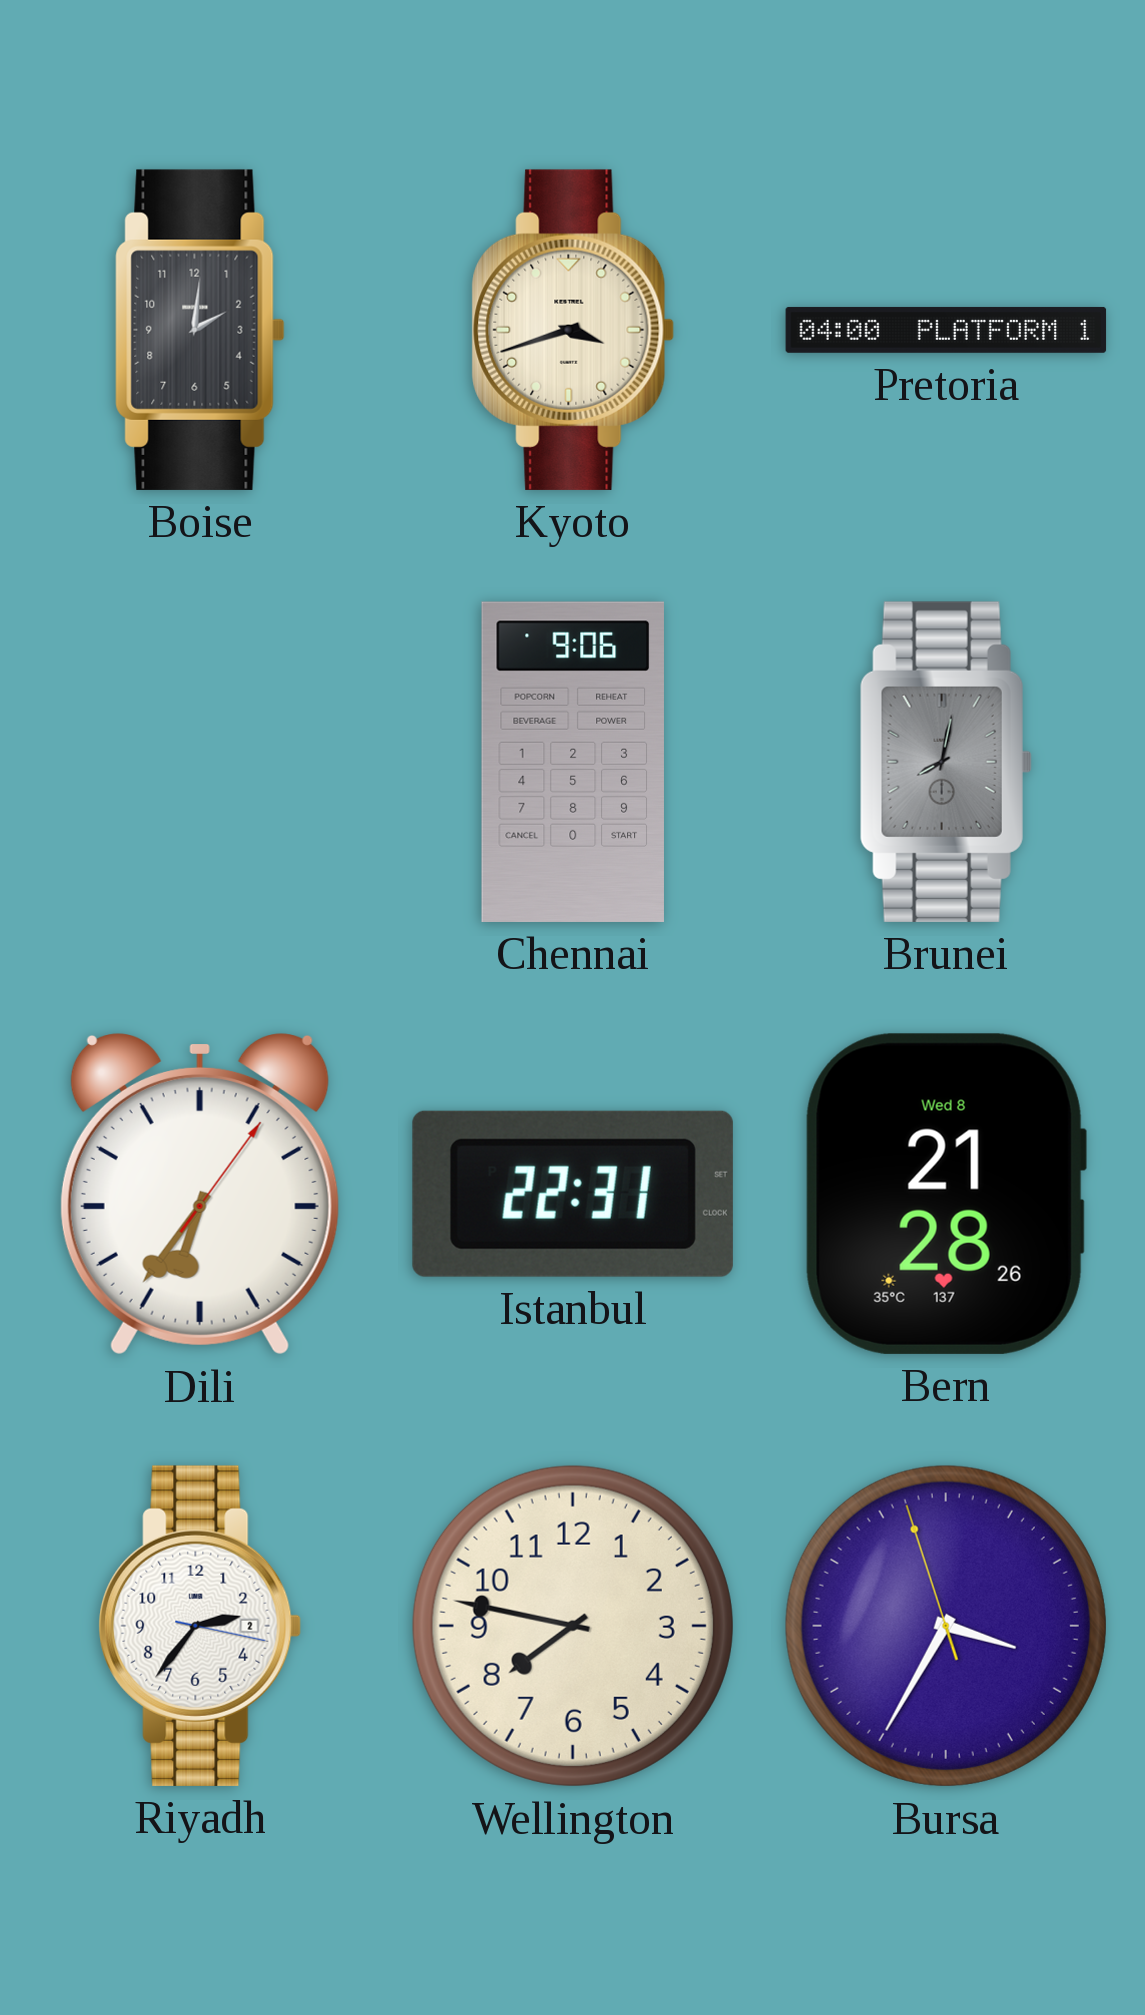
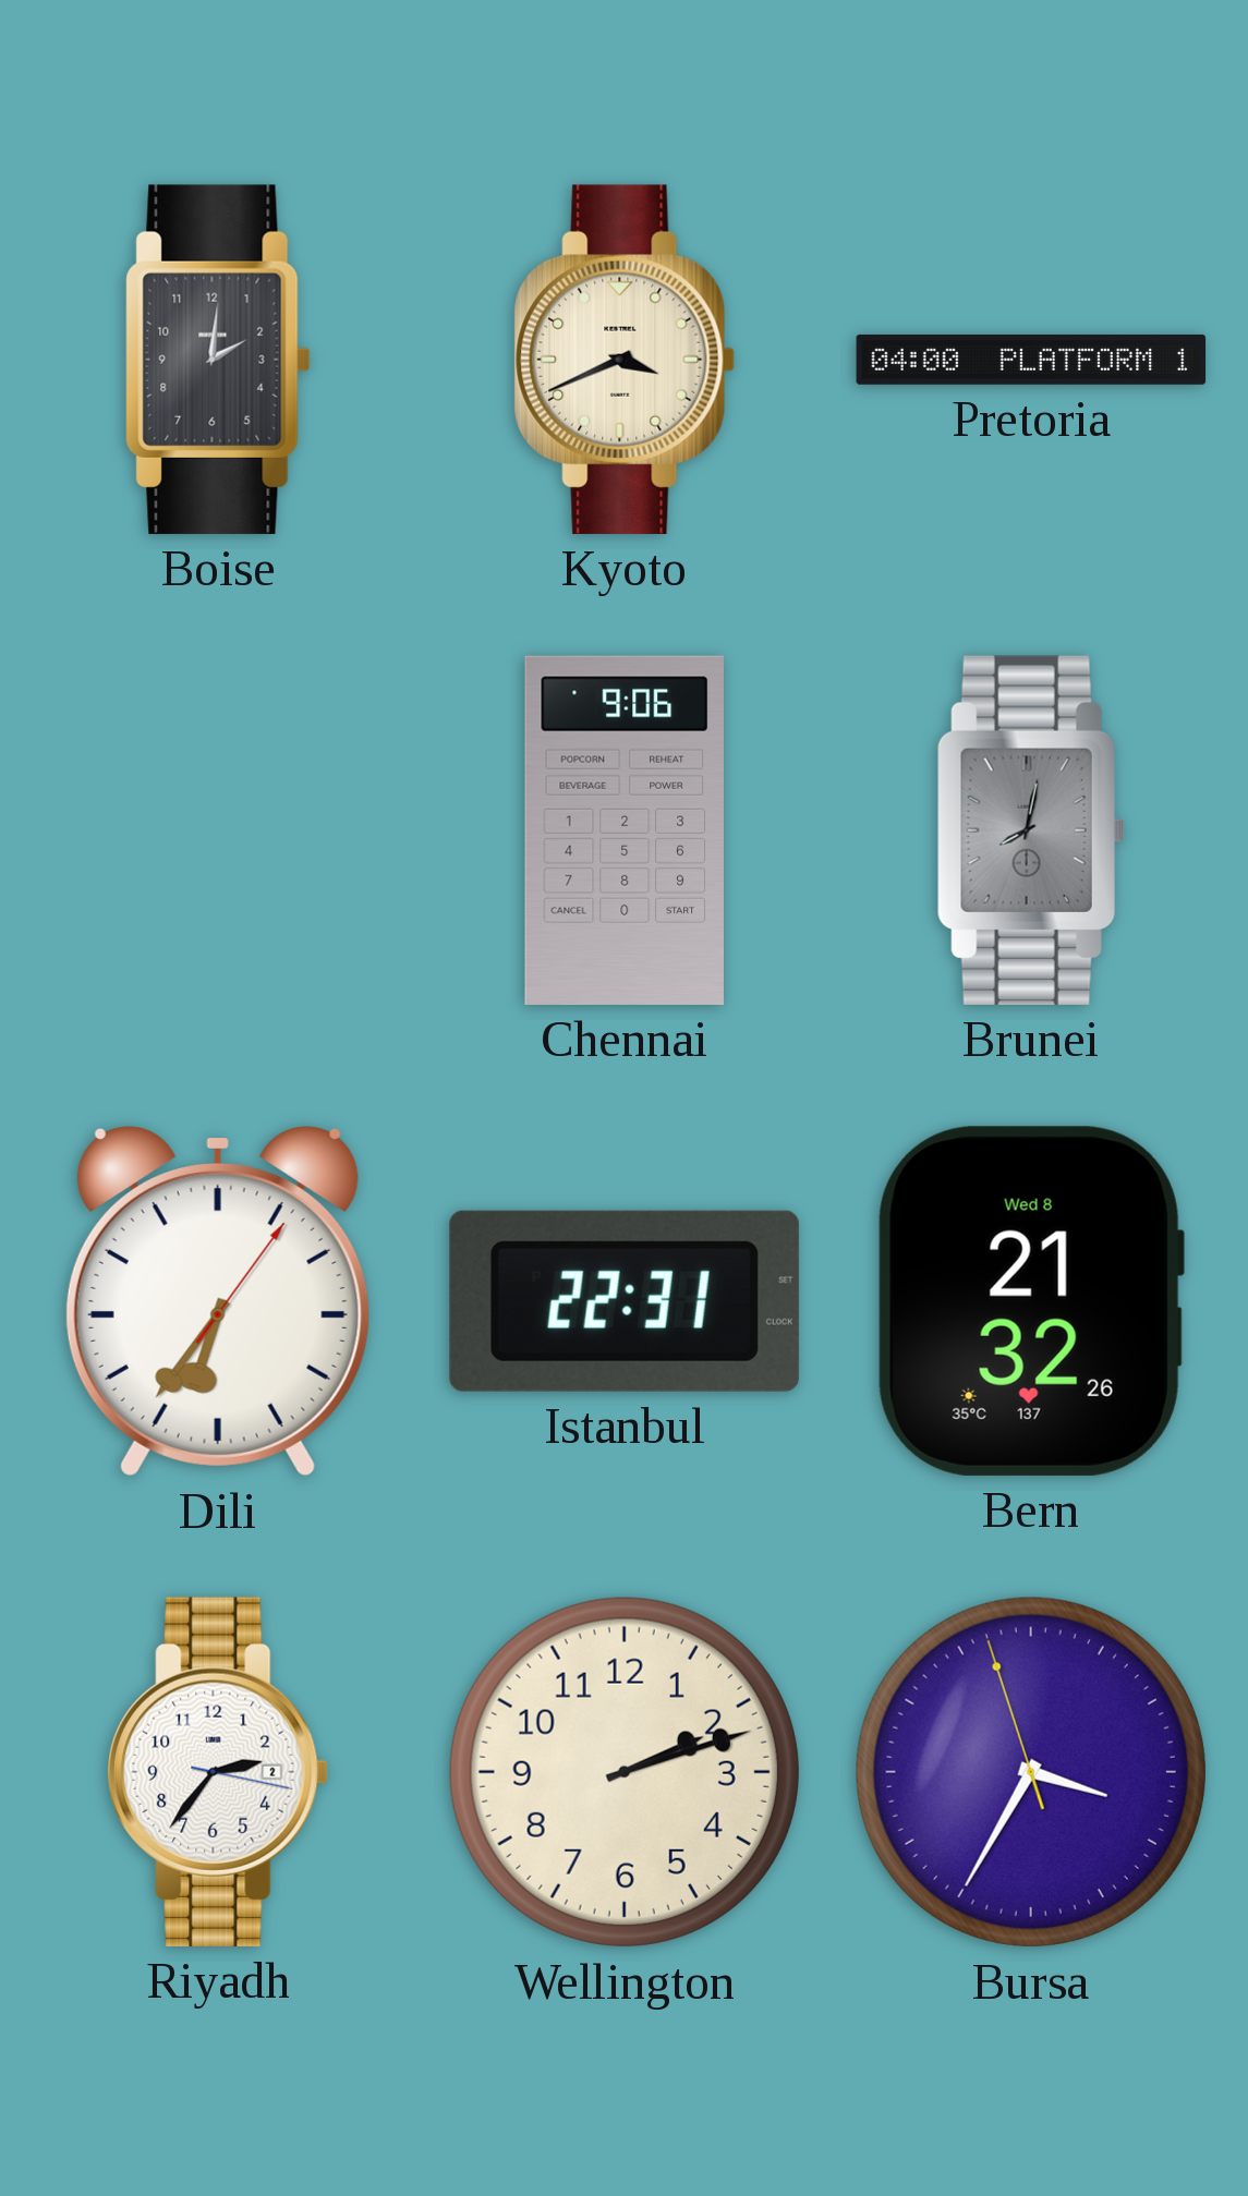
Kyoto: 3:42 -> 3:41
Bern: 21:28 -> 21:32
Wellington: 7:47 -> 2:12
